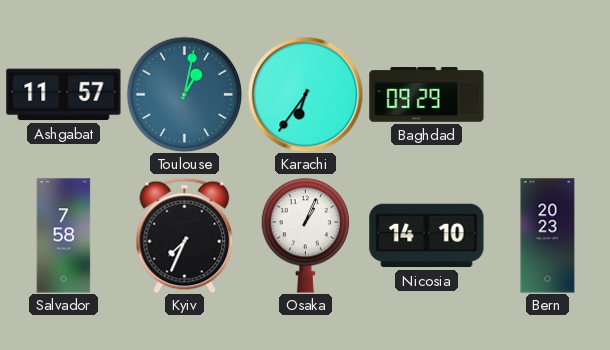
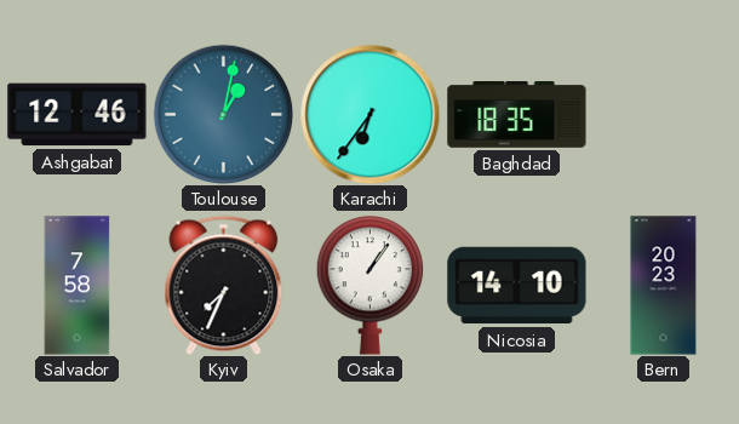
Ashgabat: 11:57 -> 12:46
Baghdad: 09:29 -> 18:35
Osaka: 1:04 -> 1:06
